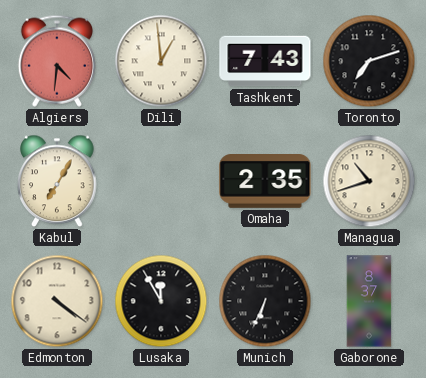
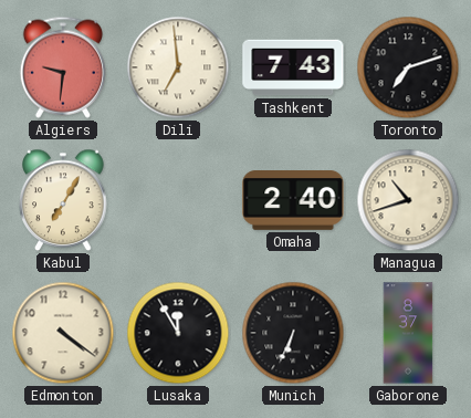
Algiers: 4:31 -> 9:31
Dili: 12:59 -> 6:59
Omaha: 2:35 -> 2:40
